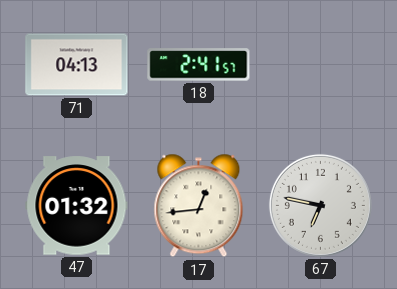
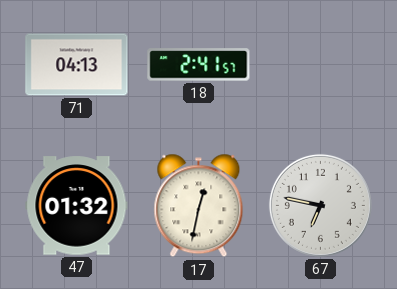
17: 12:44 -> 12:32
